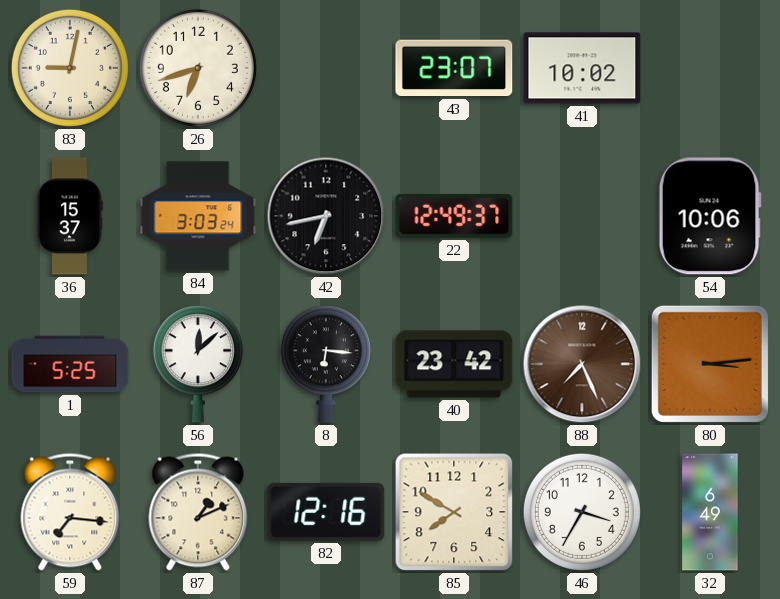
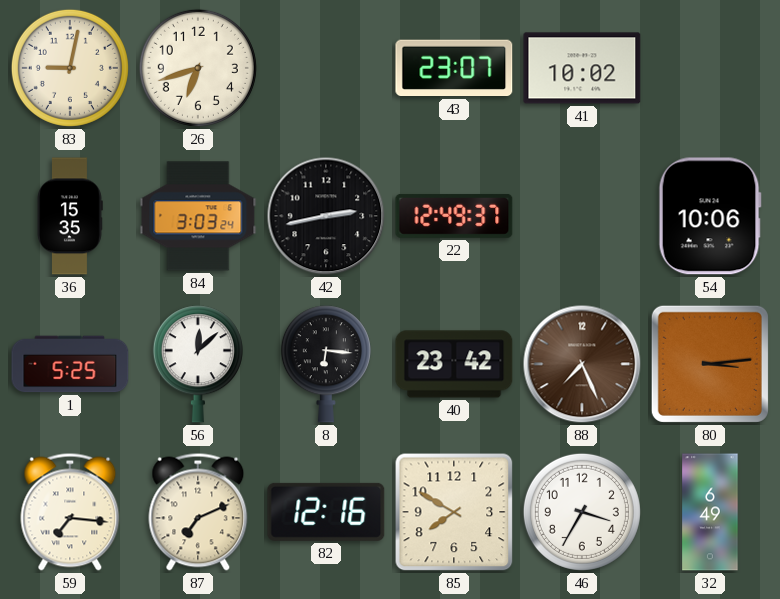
36: 15:37 -> 15:35
42: 6:43 -> 2:43
87: 1:11 -> 7:11
